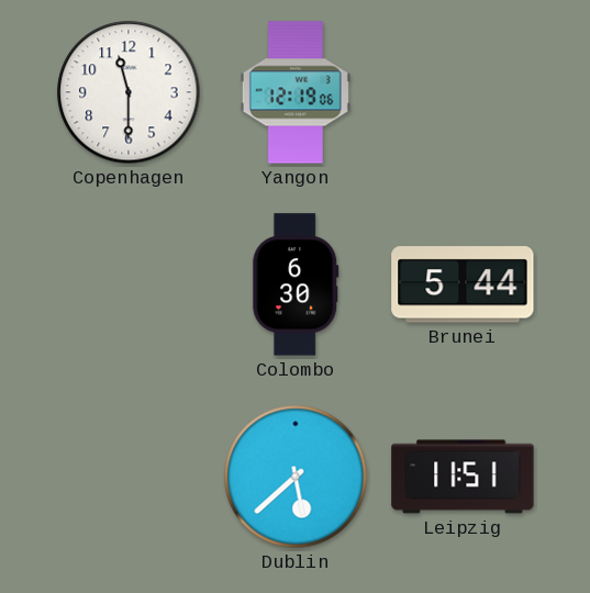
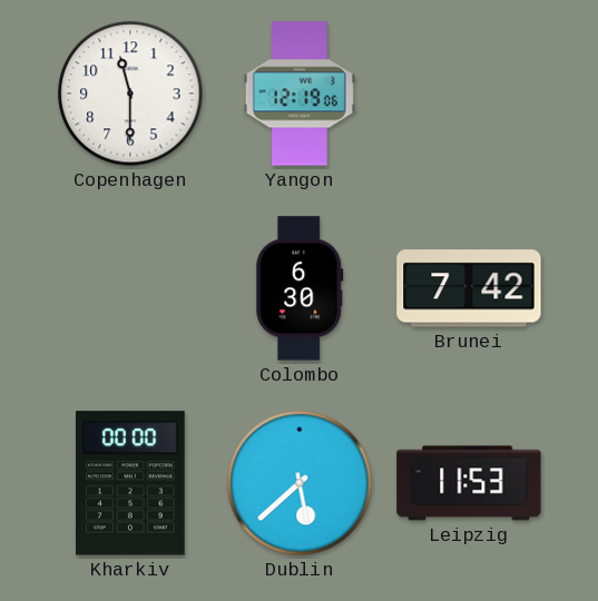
Brunei: 5:44 -> 7:42
Kharkiv: none -> 00:00
Leipzig: 11:51 -> 11:53
